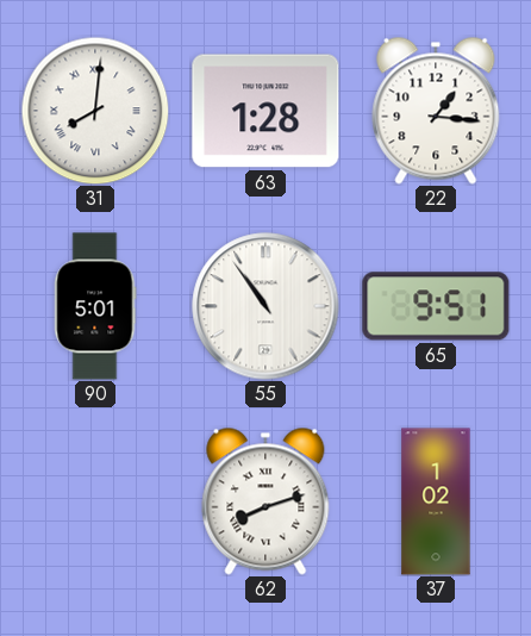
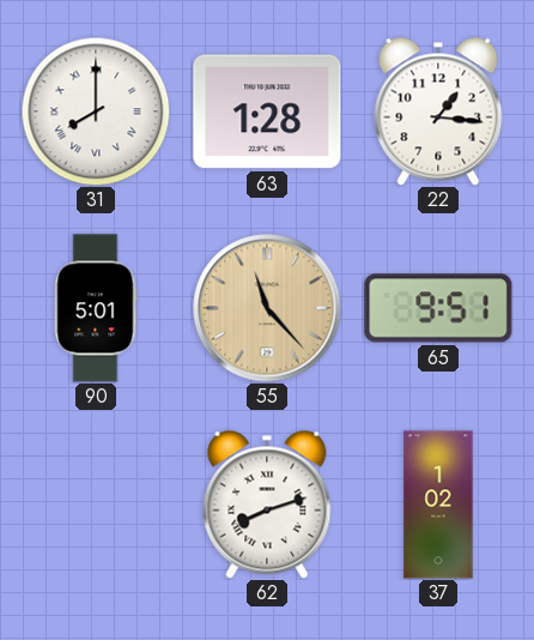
31: 8:01 -> 8:00
55: 10:54 -> 11:23
55 dial: white -> champagne
